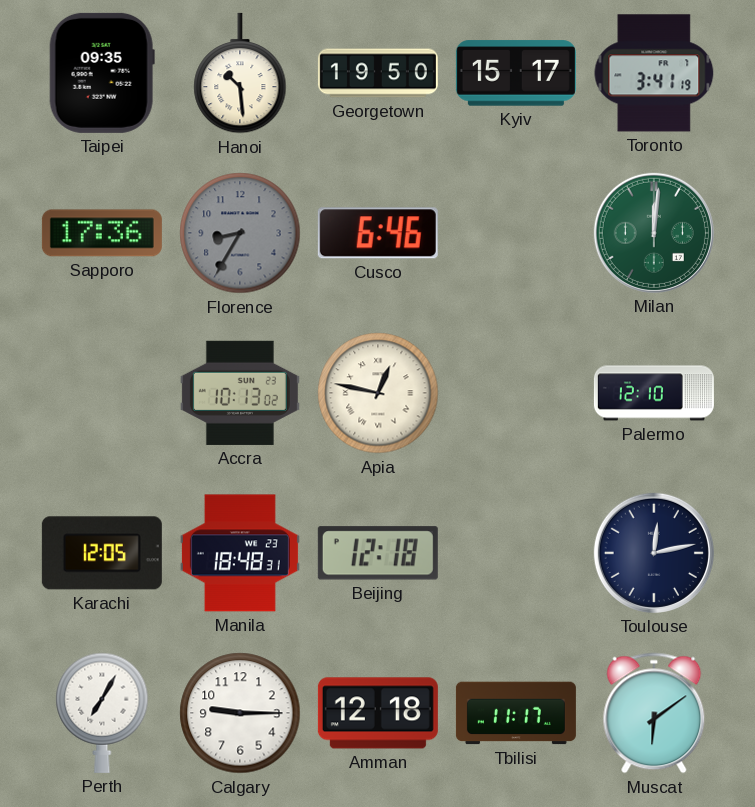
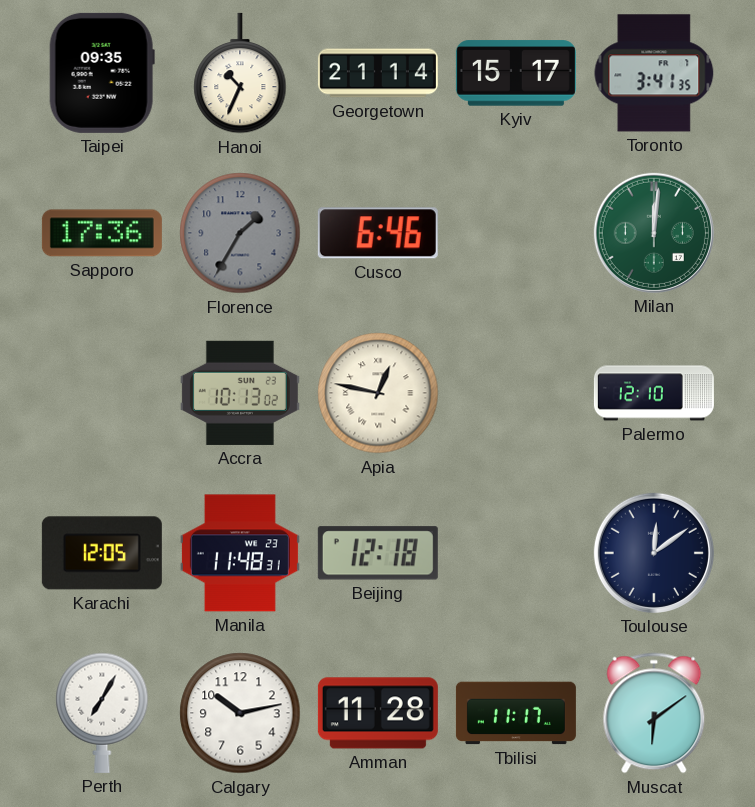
Hanoi: 10:29 -> 10:34
Georgetown: 19:50 -> 21:14
Toronto: 3:41:19 -> 3:41:35
Florence: 8:35 -> 1:35
Manila: 18:48 -> 11:48
Toulouse: 12:13 -> 12:09
Calgary: 9:15 -> 10:13
Amman: 12:18 -> 11:28
